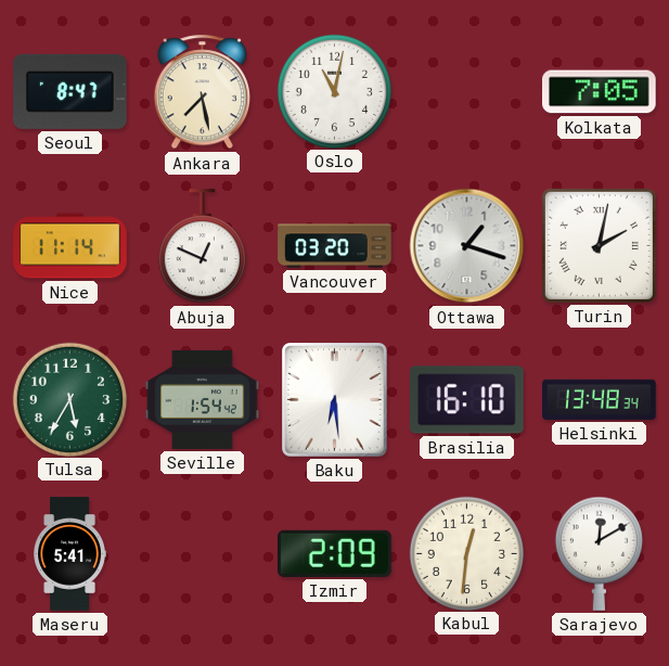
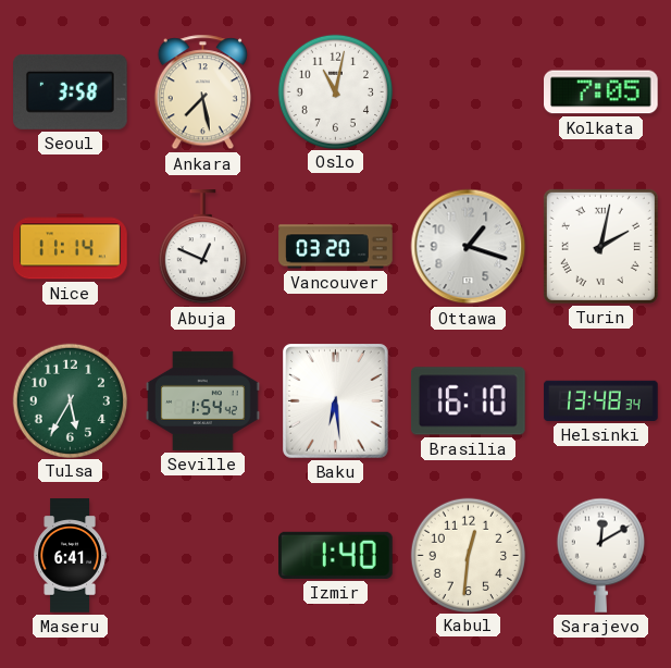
Seoul: 8:47 -> 3:58
Maseru: 5:41 -> 6:41
Izmir: 2:09 -> 1:40
